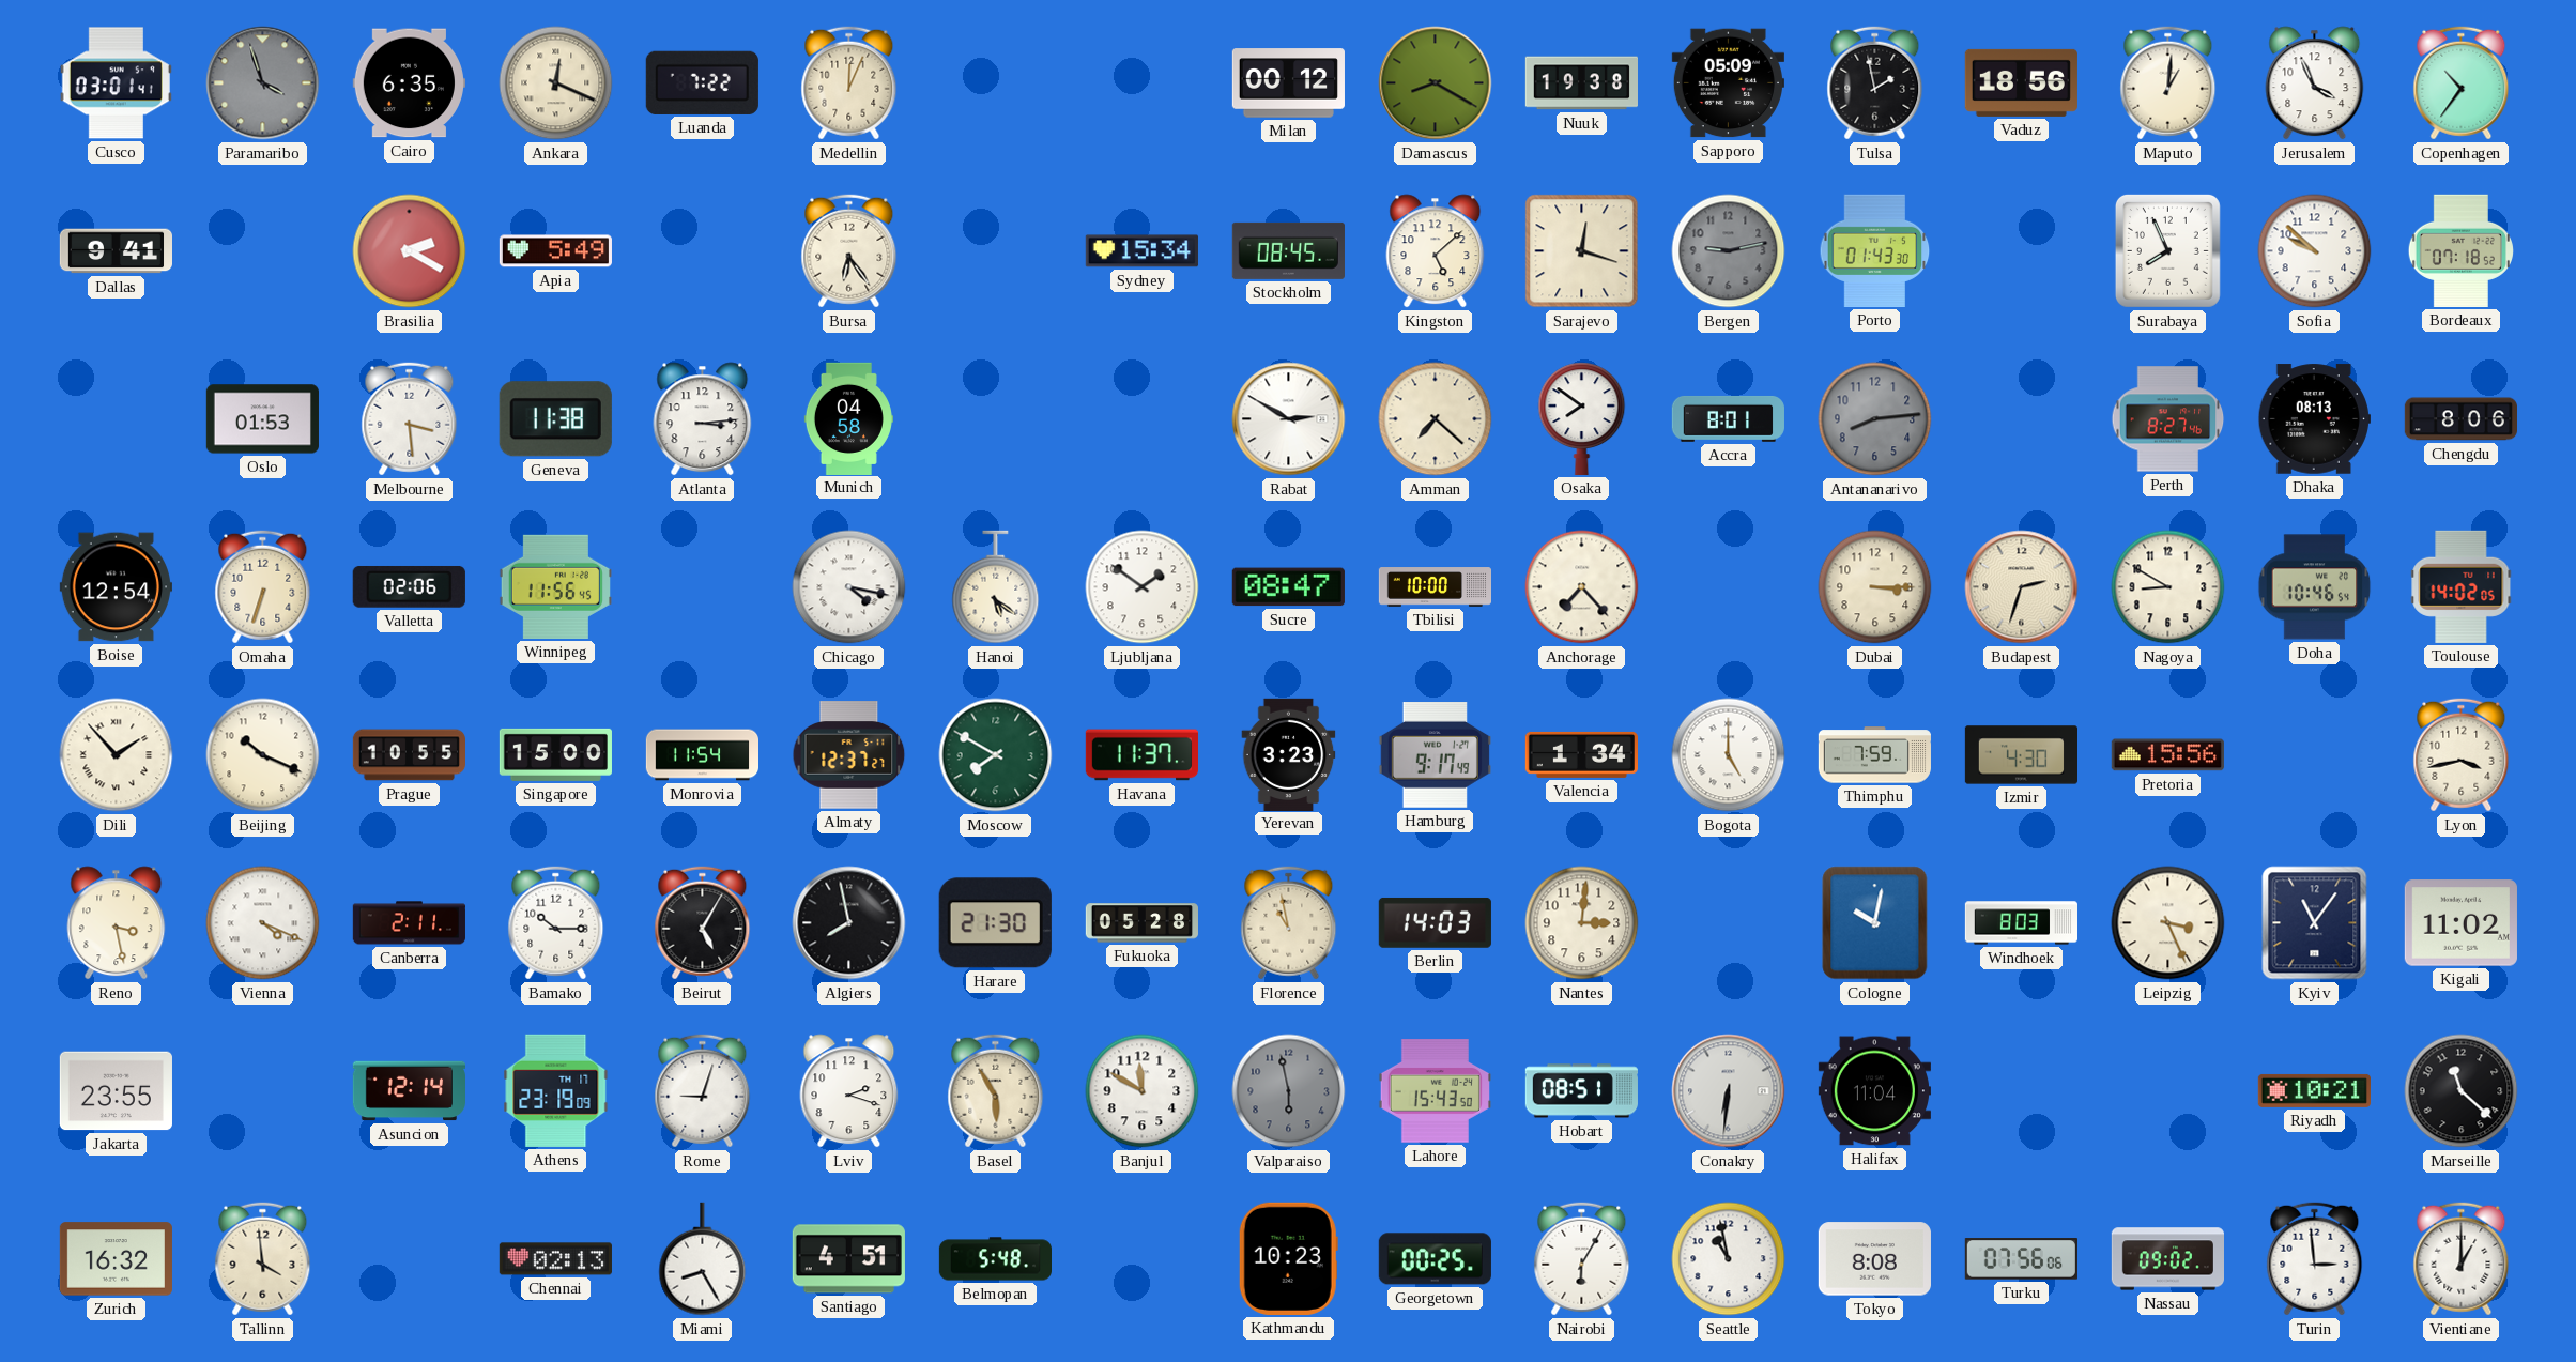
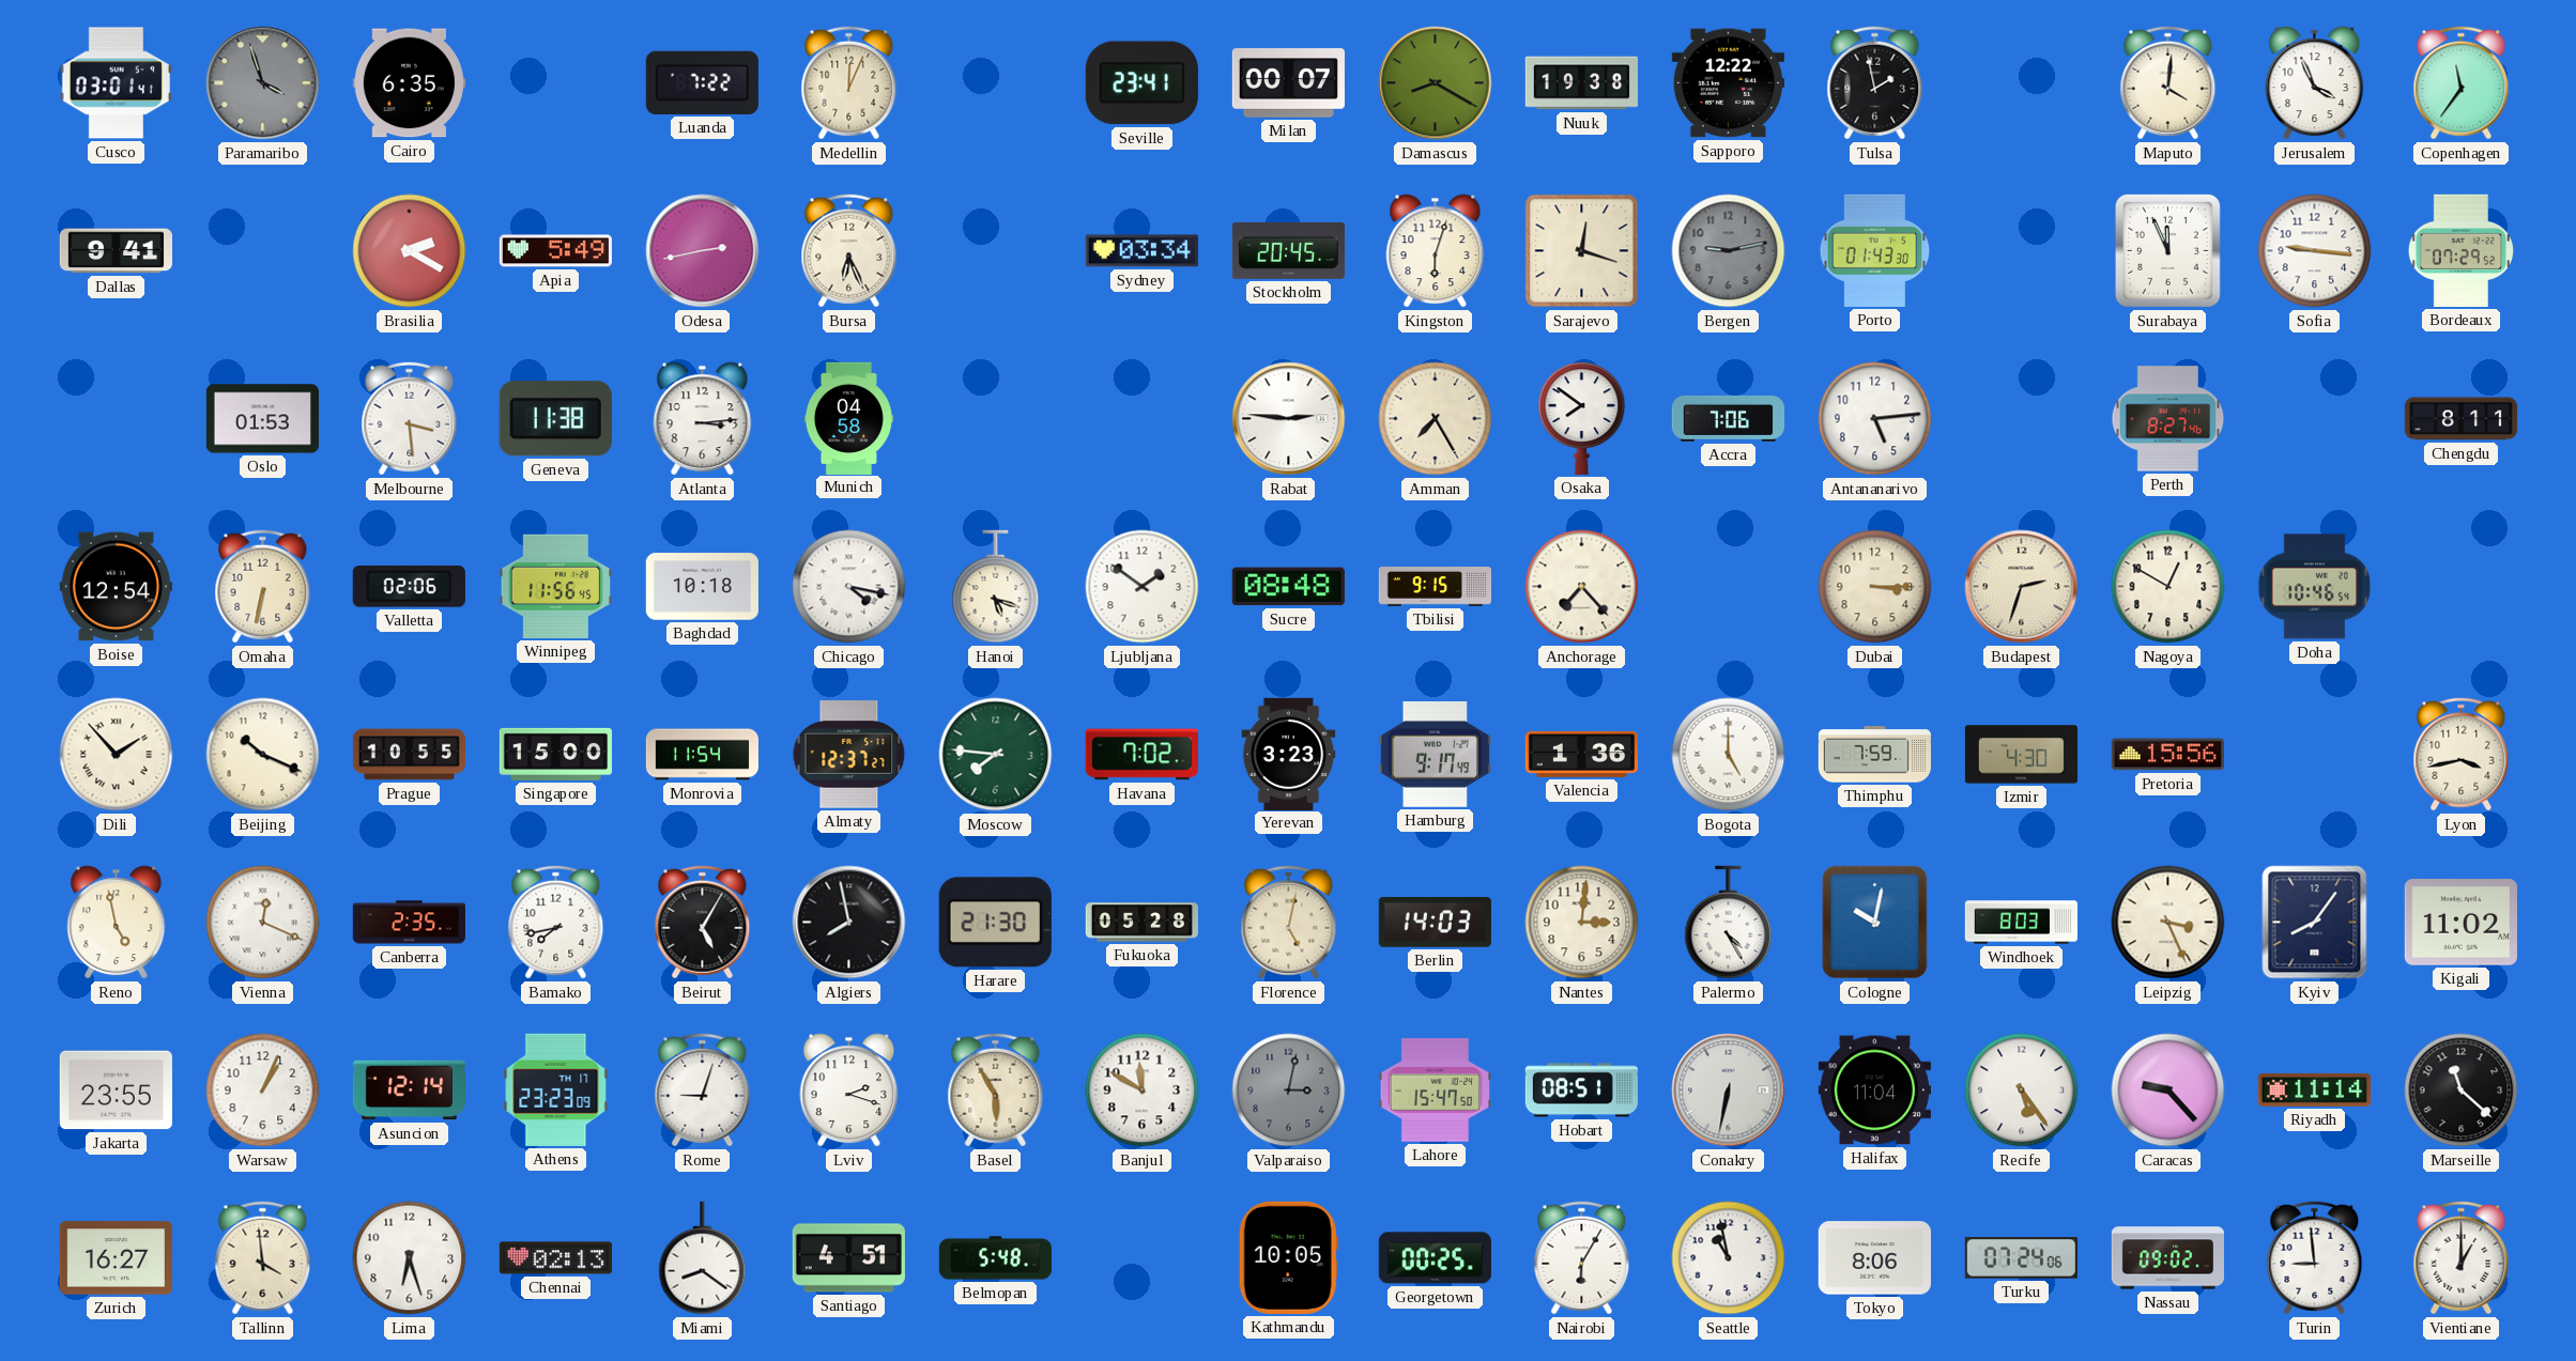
Ankara: 12:19 -> none
Seville: none -> 23:41
Milan: 00:12 -> 00:07
Sapporo: 05:09 -> 12:22
Vaduz: 18:56 -> none
Maputo: 1:01 -> 4:01
Copenhagen: 10:36 -> 11:36
Odesa: none -> 2:43
Bursa: 6:24 -> 6:26
Sydney: 15:34 -> 03:34
Stockholm: 08:45 -> 20:45
Kingston: 5:08 -> 6:03
Surabaya: 7:56 -> 11:56
Sofia: 9:52 -> 9:16
Bordeaux: 07:18 -> 07:29
Rabat: 2:50 -> 2:46
Amman: 7:22 -> 7:25
Accra: 8:01 -> 7:06
Antananarivo: 8:14 -> 5:14
Antananarivo dial: grey -> white
Dhaka: 08:13 -> none
Chengdu: 8:06 -> 8:11
Omaha: 6:33 -> 6:32
Baghdad: none -> 10:18
Hanoi: 5:21 -> 5:18
Sucre: 08:47 -> 08:48
Tbilisi: 10:00 -> 9:15
Nagoya: 8:50 -> 12:50
Toulouse: 14:02 -> none
Moscow: 7:50 -> 7:46
Havana: 11:37 -> 7:02
Valencia: 1:34 -> 1:36
Reno: 3:28 -> 4:58
Vienna: 4:19 -> 12:19
Canberra: 2:11 -> 2:35
Bamako: 10:15 -> 7:43
Florence: 10:58 -> 5:02
Palermo: none -> 4:25
Kyiv: 11:06 -> 8:06
Warsaw: none -> 1:04
Athens: 23:19 -> 23:23
Valparaiso: 5:58 -> 3:02
Lahore: 15:43 -> 15:47
Conakry: 6:31 -> 6:32
Recife: none -> 5:24
Caracas: none -> 9:23
Riyadh: 10:21 -> 11:14
Zurich: 16:32 -> 16:27
Lima: none -> 6:27
Miami: 8:25 -> 8:21
Kathmandu: 10:23 -> 10:05
Tokyo: 8:08 -> 8:06
Turku: 07:56 -> 07:24
Turin: 2:59 -> 8:59
